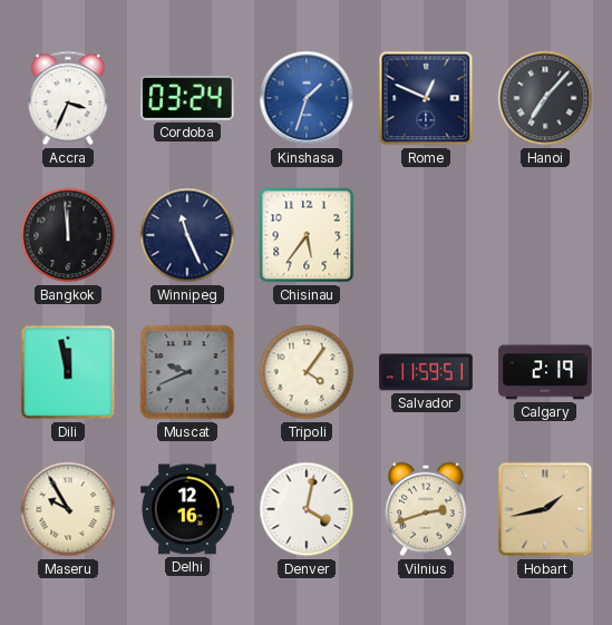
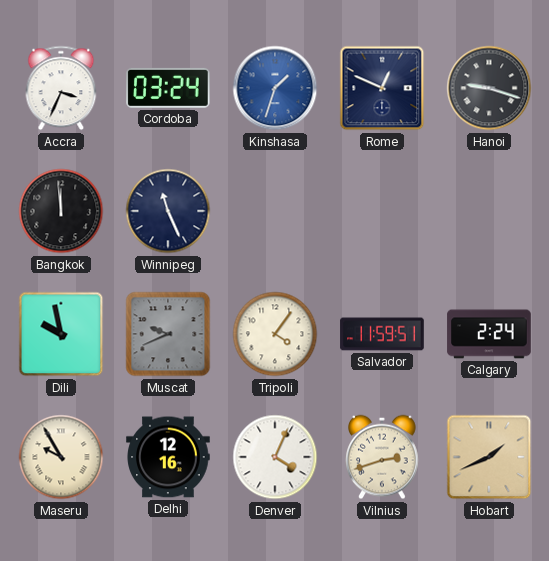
Hanoi: 7:07 -> 9:18
Chisinau: 5:36 -> none
Dili: 11:58 -> 9:58
Calgary: 2:19 -> 2:24
Denver: 4:02 -> 4:04
Hobart: 1:43 -> 1:41
